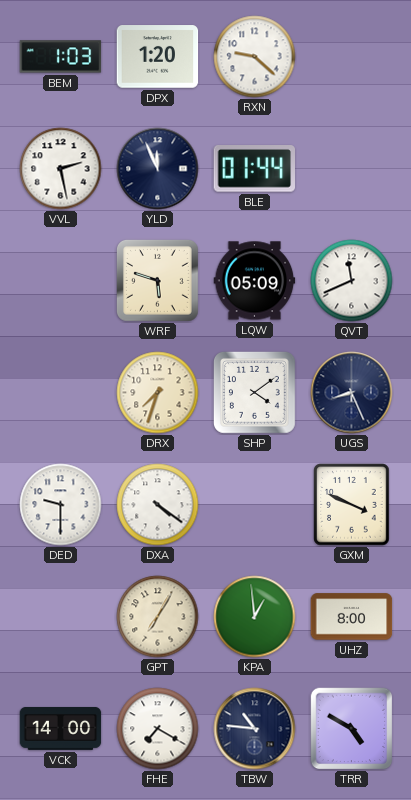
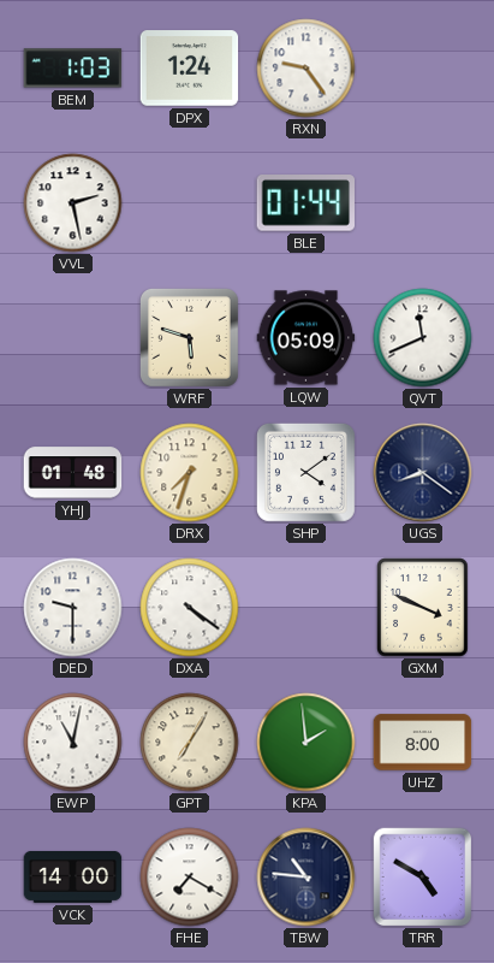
DPX: 1:20 -> 1:24
RXN: 9:22 -> 9:24
YLD: 11:56 -> none
YHJ: none -> 01:48
UGS: 8:26 -> 8:21
EWP: none -> 11:02
KPA: 12:59 -> 1:59
